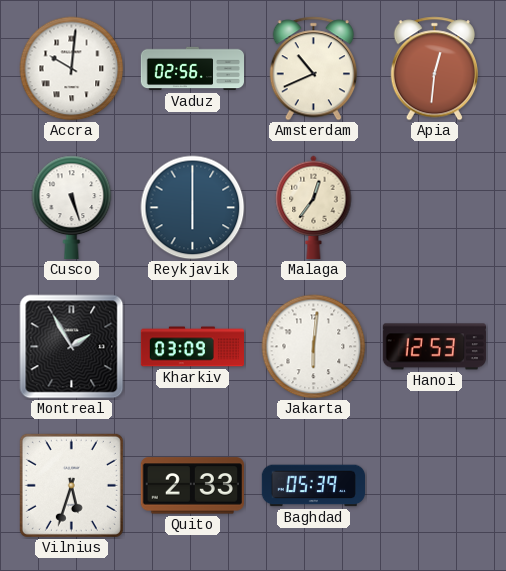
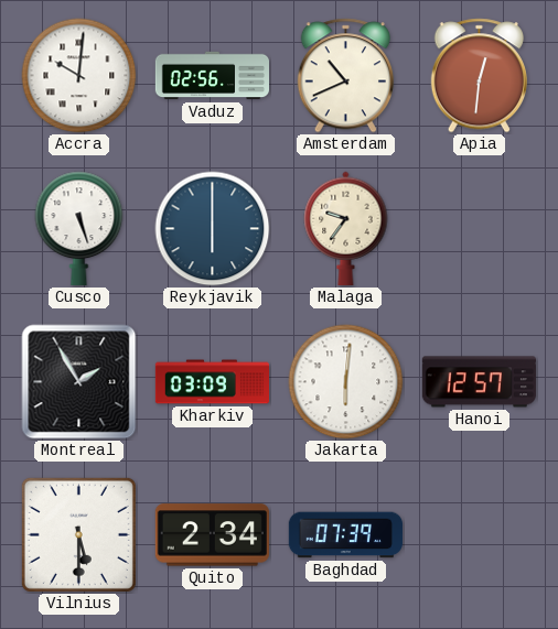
Malaga: 12:36 -> 9:36
Hanoi: 12:53 -> 12:57
Vilnius: 5:33 -> 5:30
Quito: 2:33 -> 2:34
Baghdad: 05:39 -> 07:39
